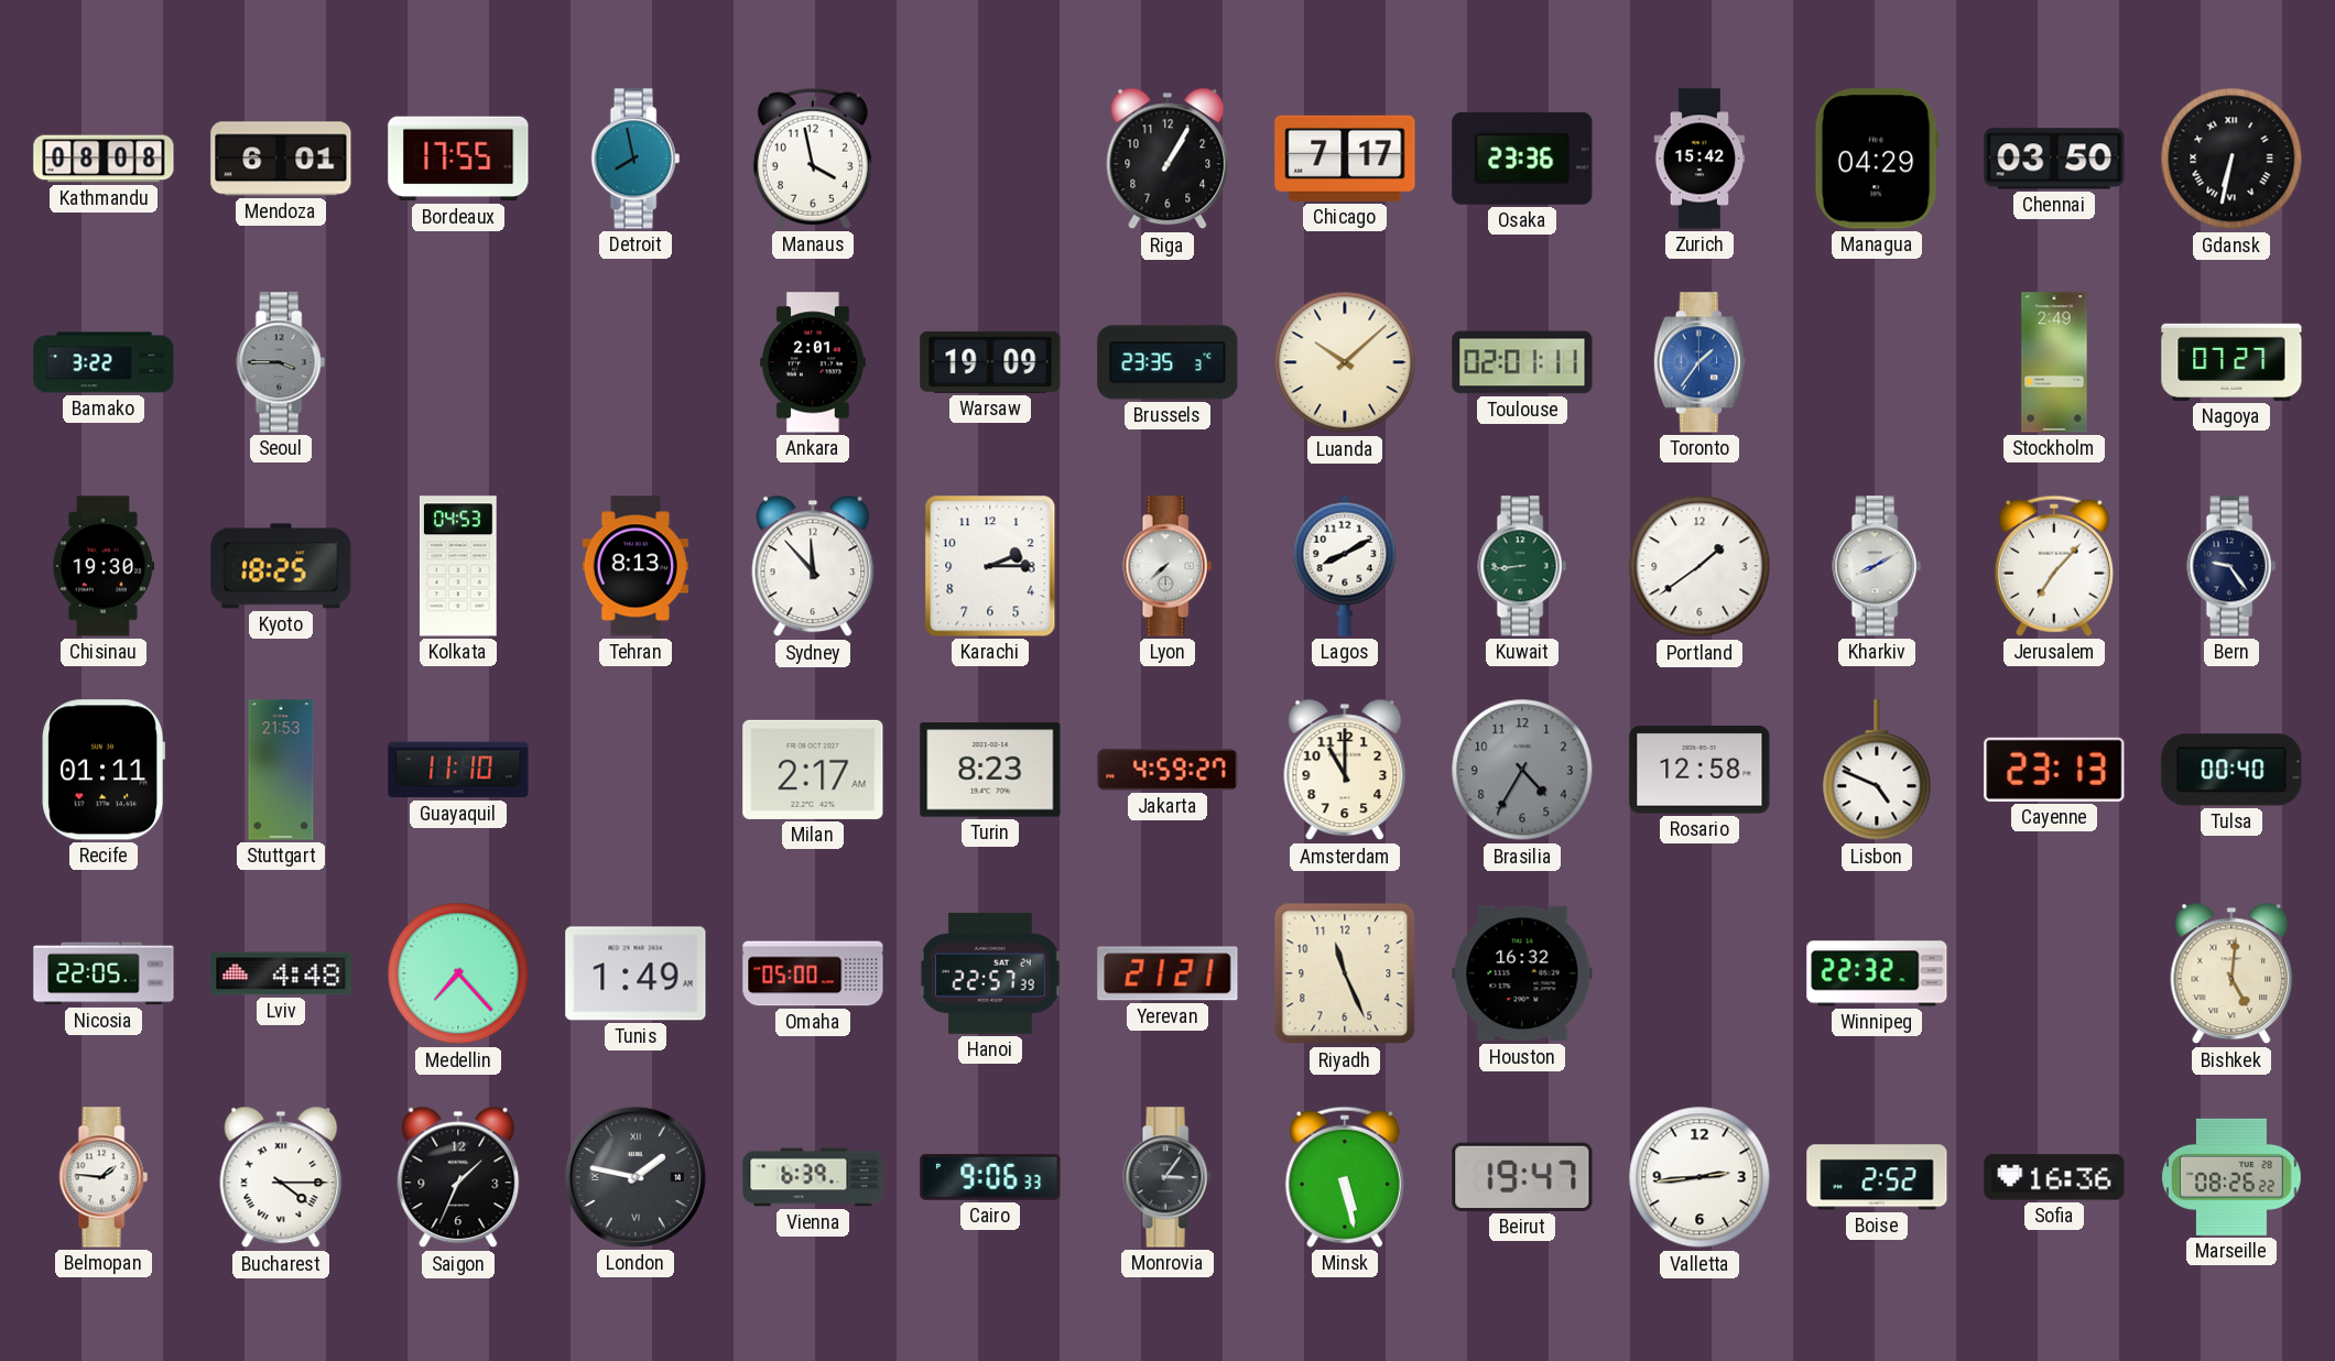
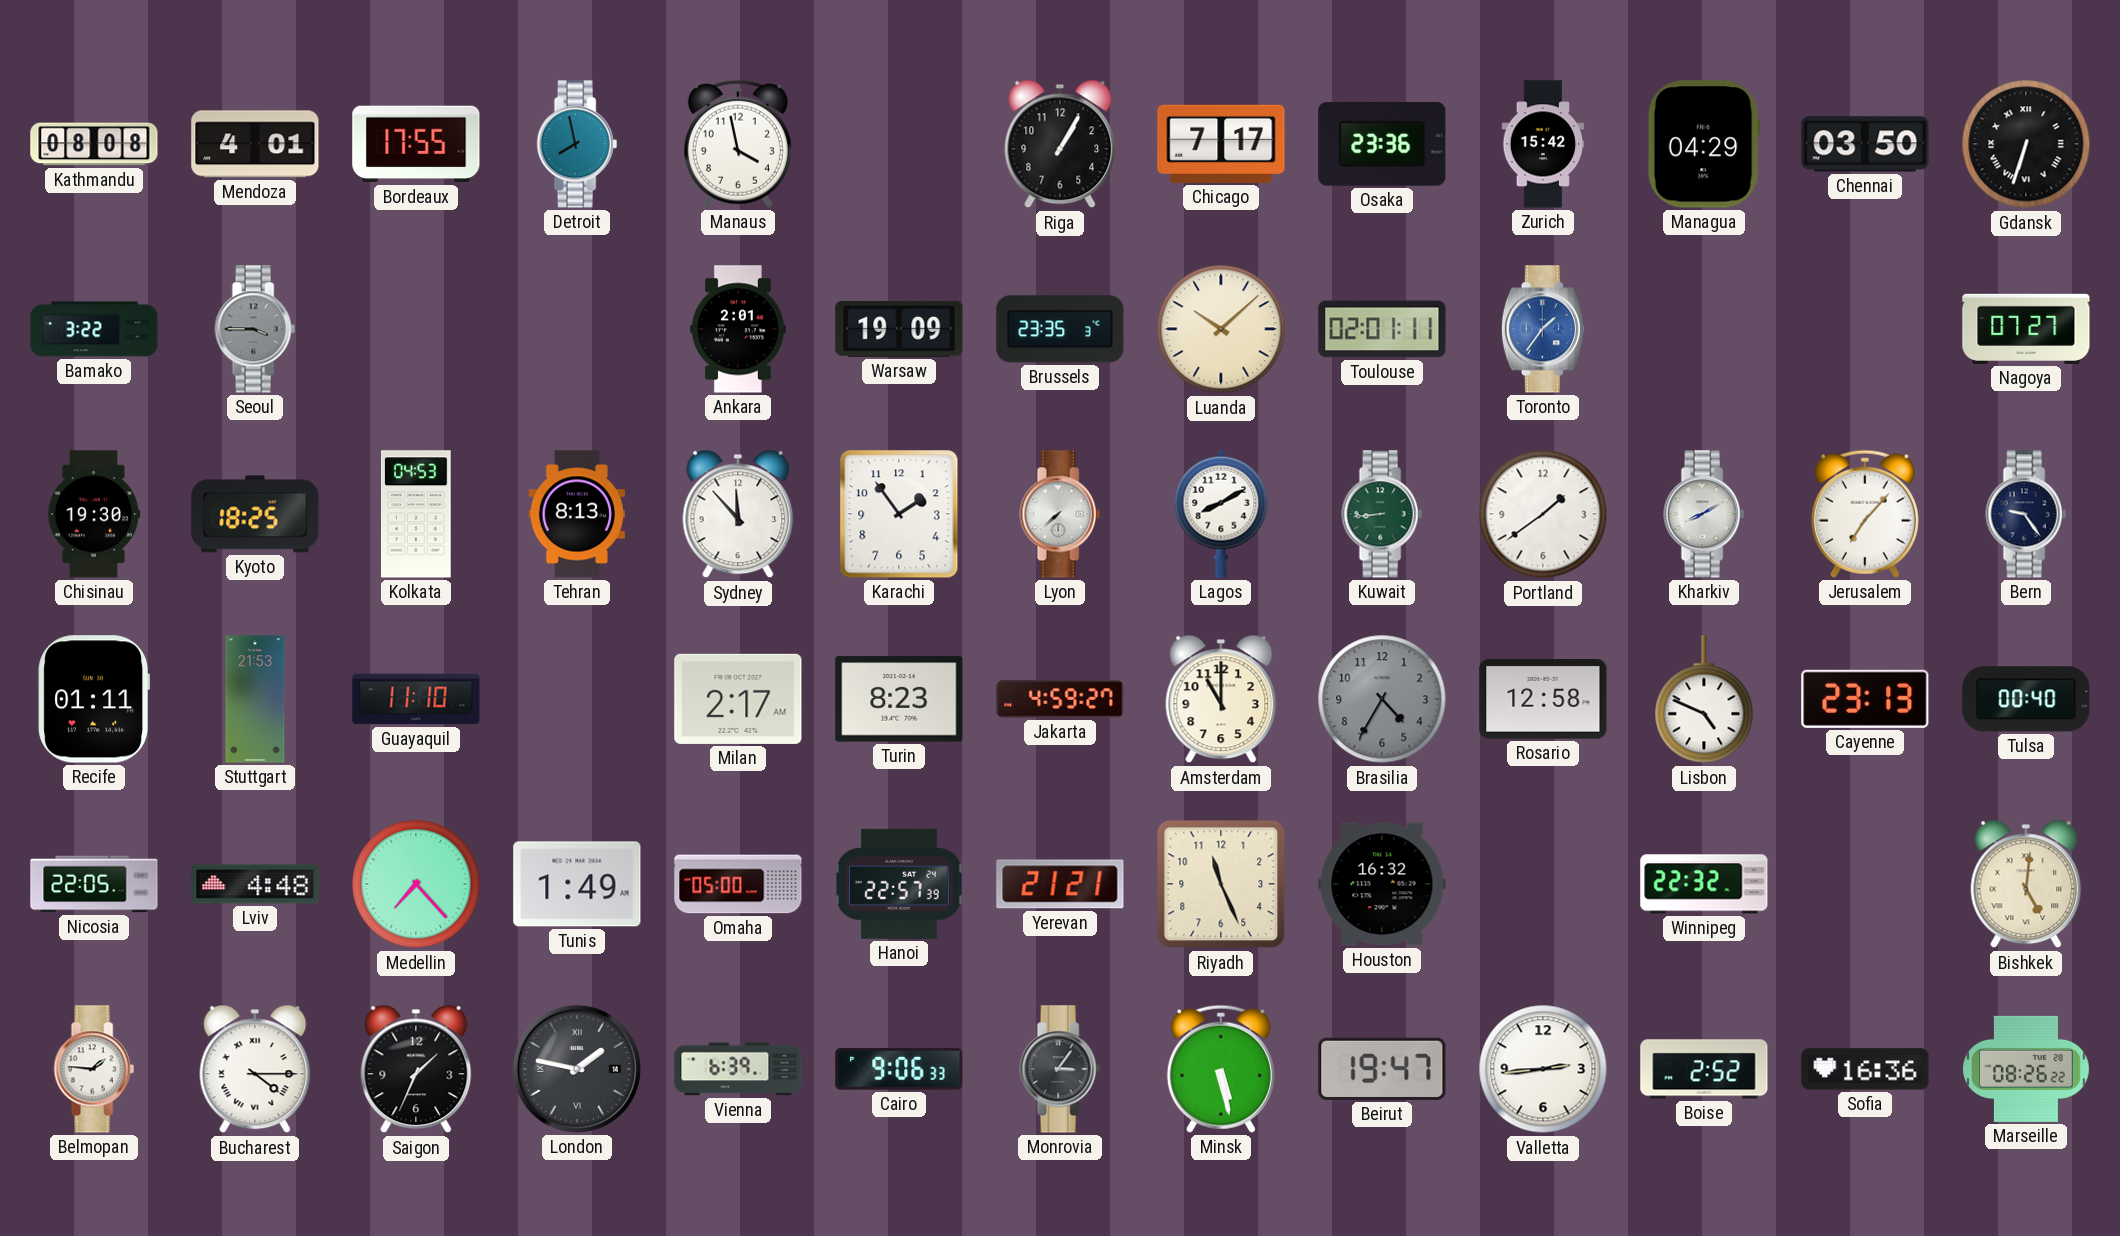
Mendoza: 6:01 -> 4:01
Gdansk: 6:32 -> 6:33
Stockholm: 2:49 -> none
Karachi: 2:15 -> 1:54
